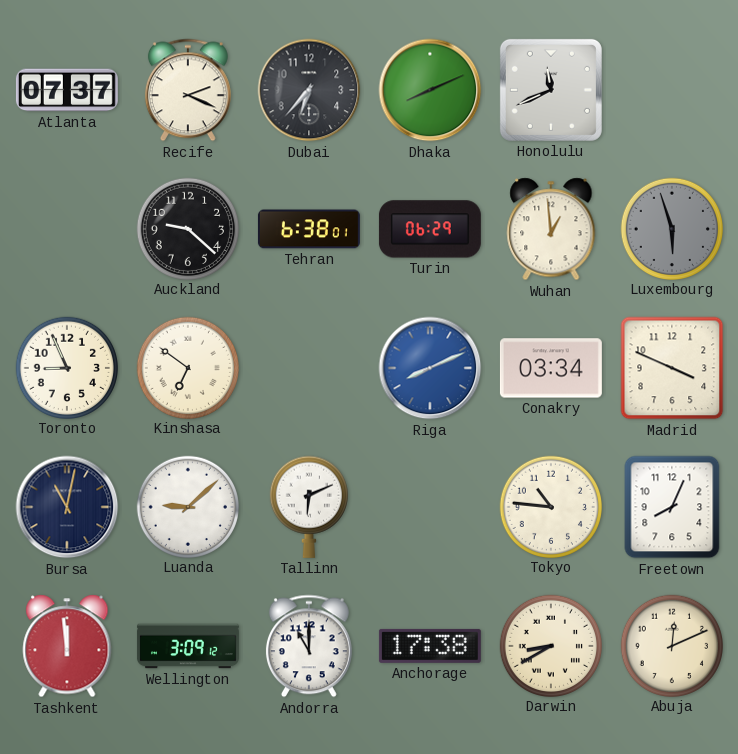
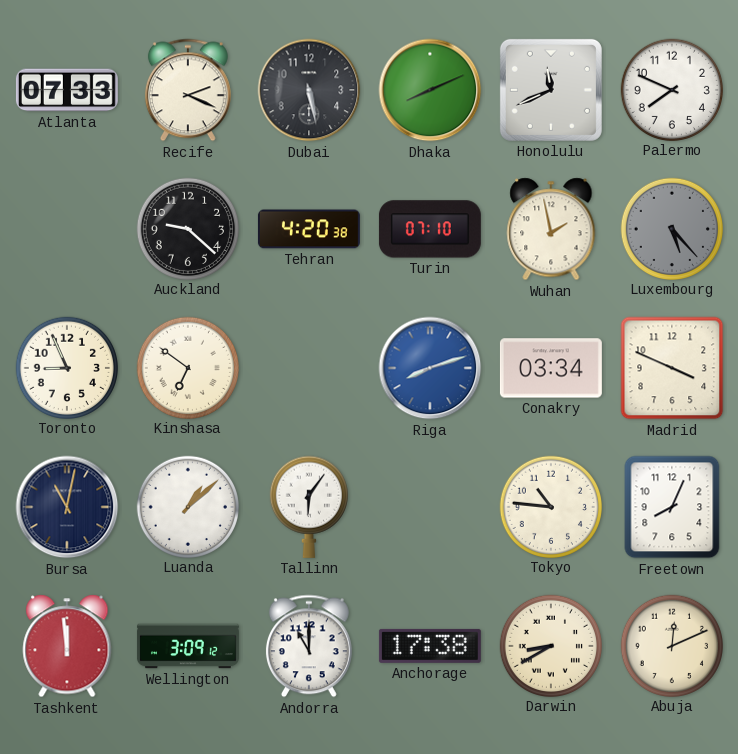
Atlanta: 07:37 -> 07:33
Dubai: 6:37 -> 5:28
Palermo: none -> 7:49
Tehran: 6:38 -> 4:20
Turin: 06:29 -> 07:10
Wuhan: 12:59 -> 1:58
Luxembourg: 5:57 -> 5:23
Riga: 8:11 -> 8:12
Luanda: 9:08 -> 1:08
Tallinn: 6:11 -> 6:06
